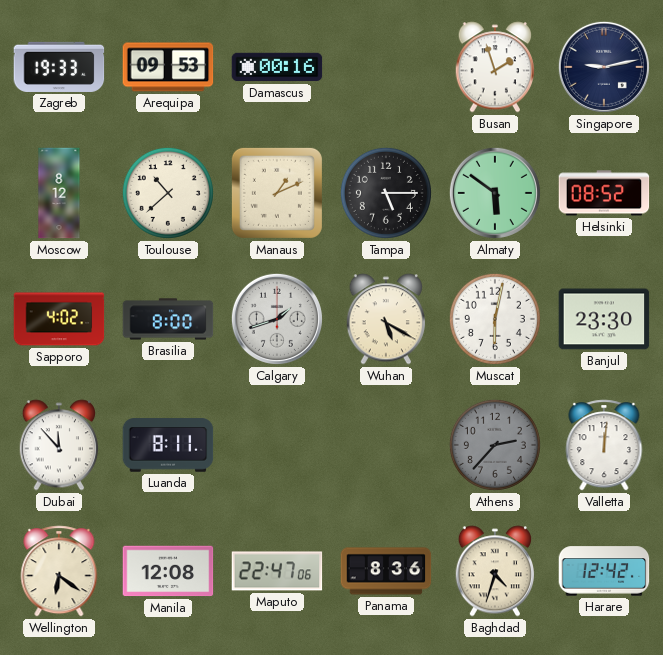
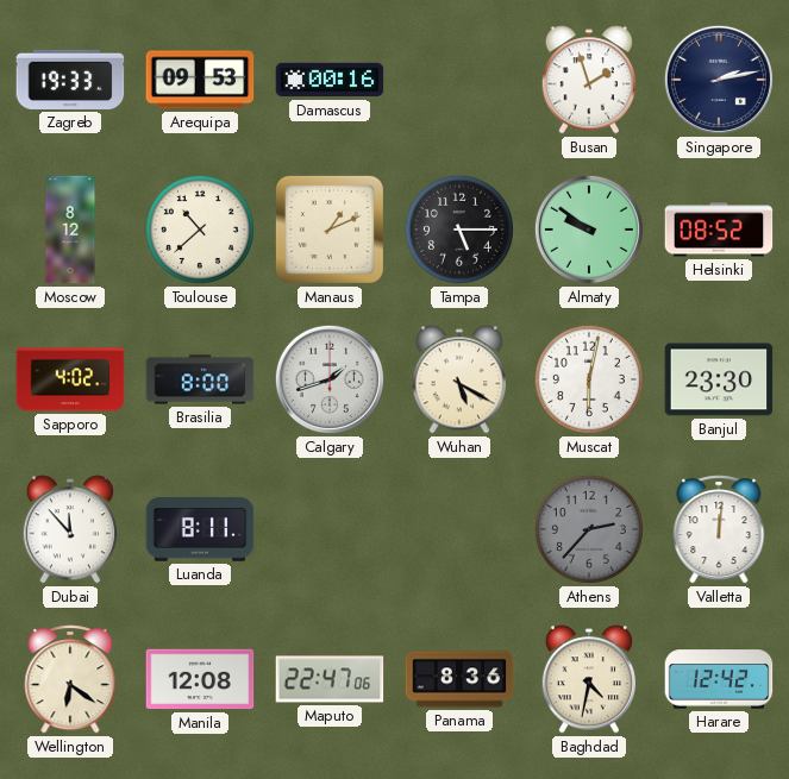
Singapore: 9:13 -> 2:13
Almaty: 5:51 -> 9:51
Baghdad: 4:33 -> 4:32
